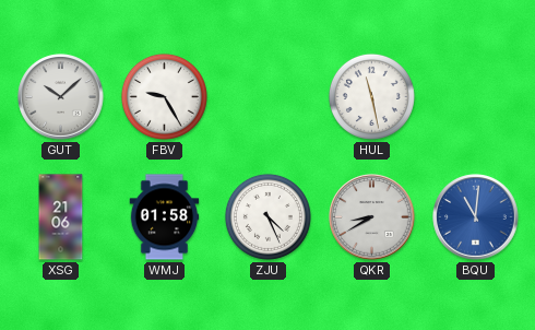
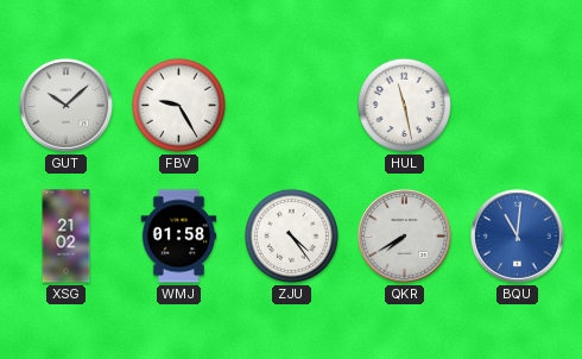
XSG: 21:06 -> 21:02
ZJU: 4:26 -> 4:24
QKR: 8:40 -> 7:40
